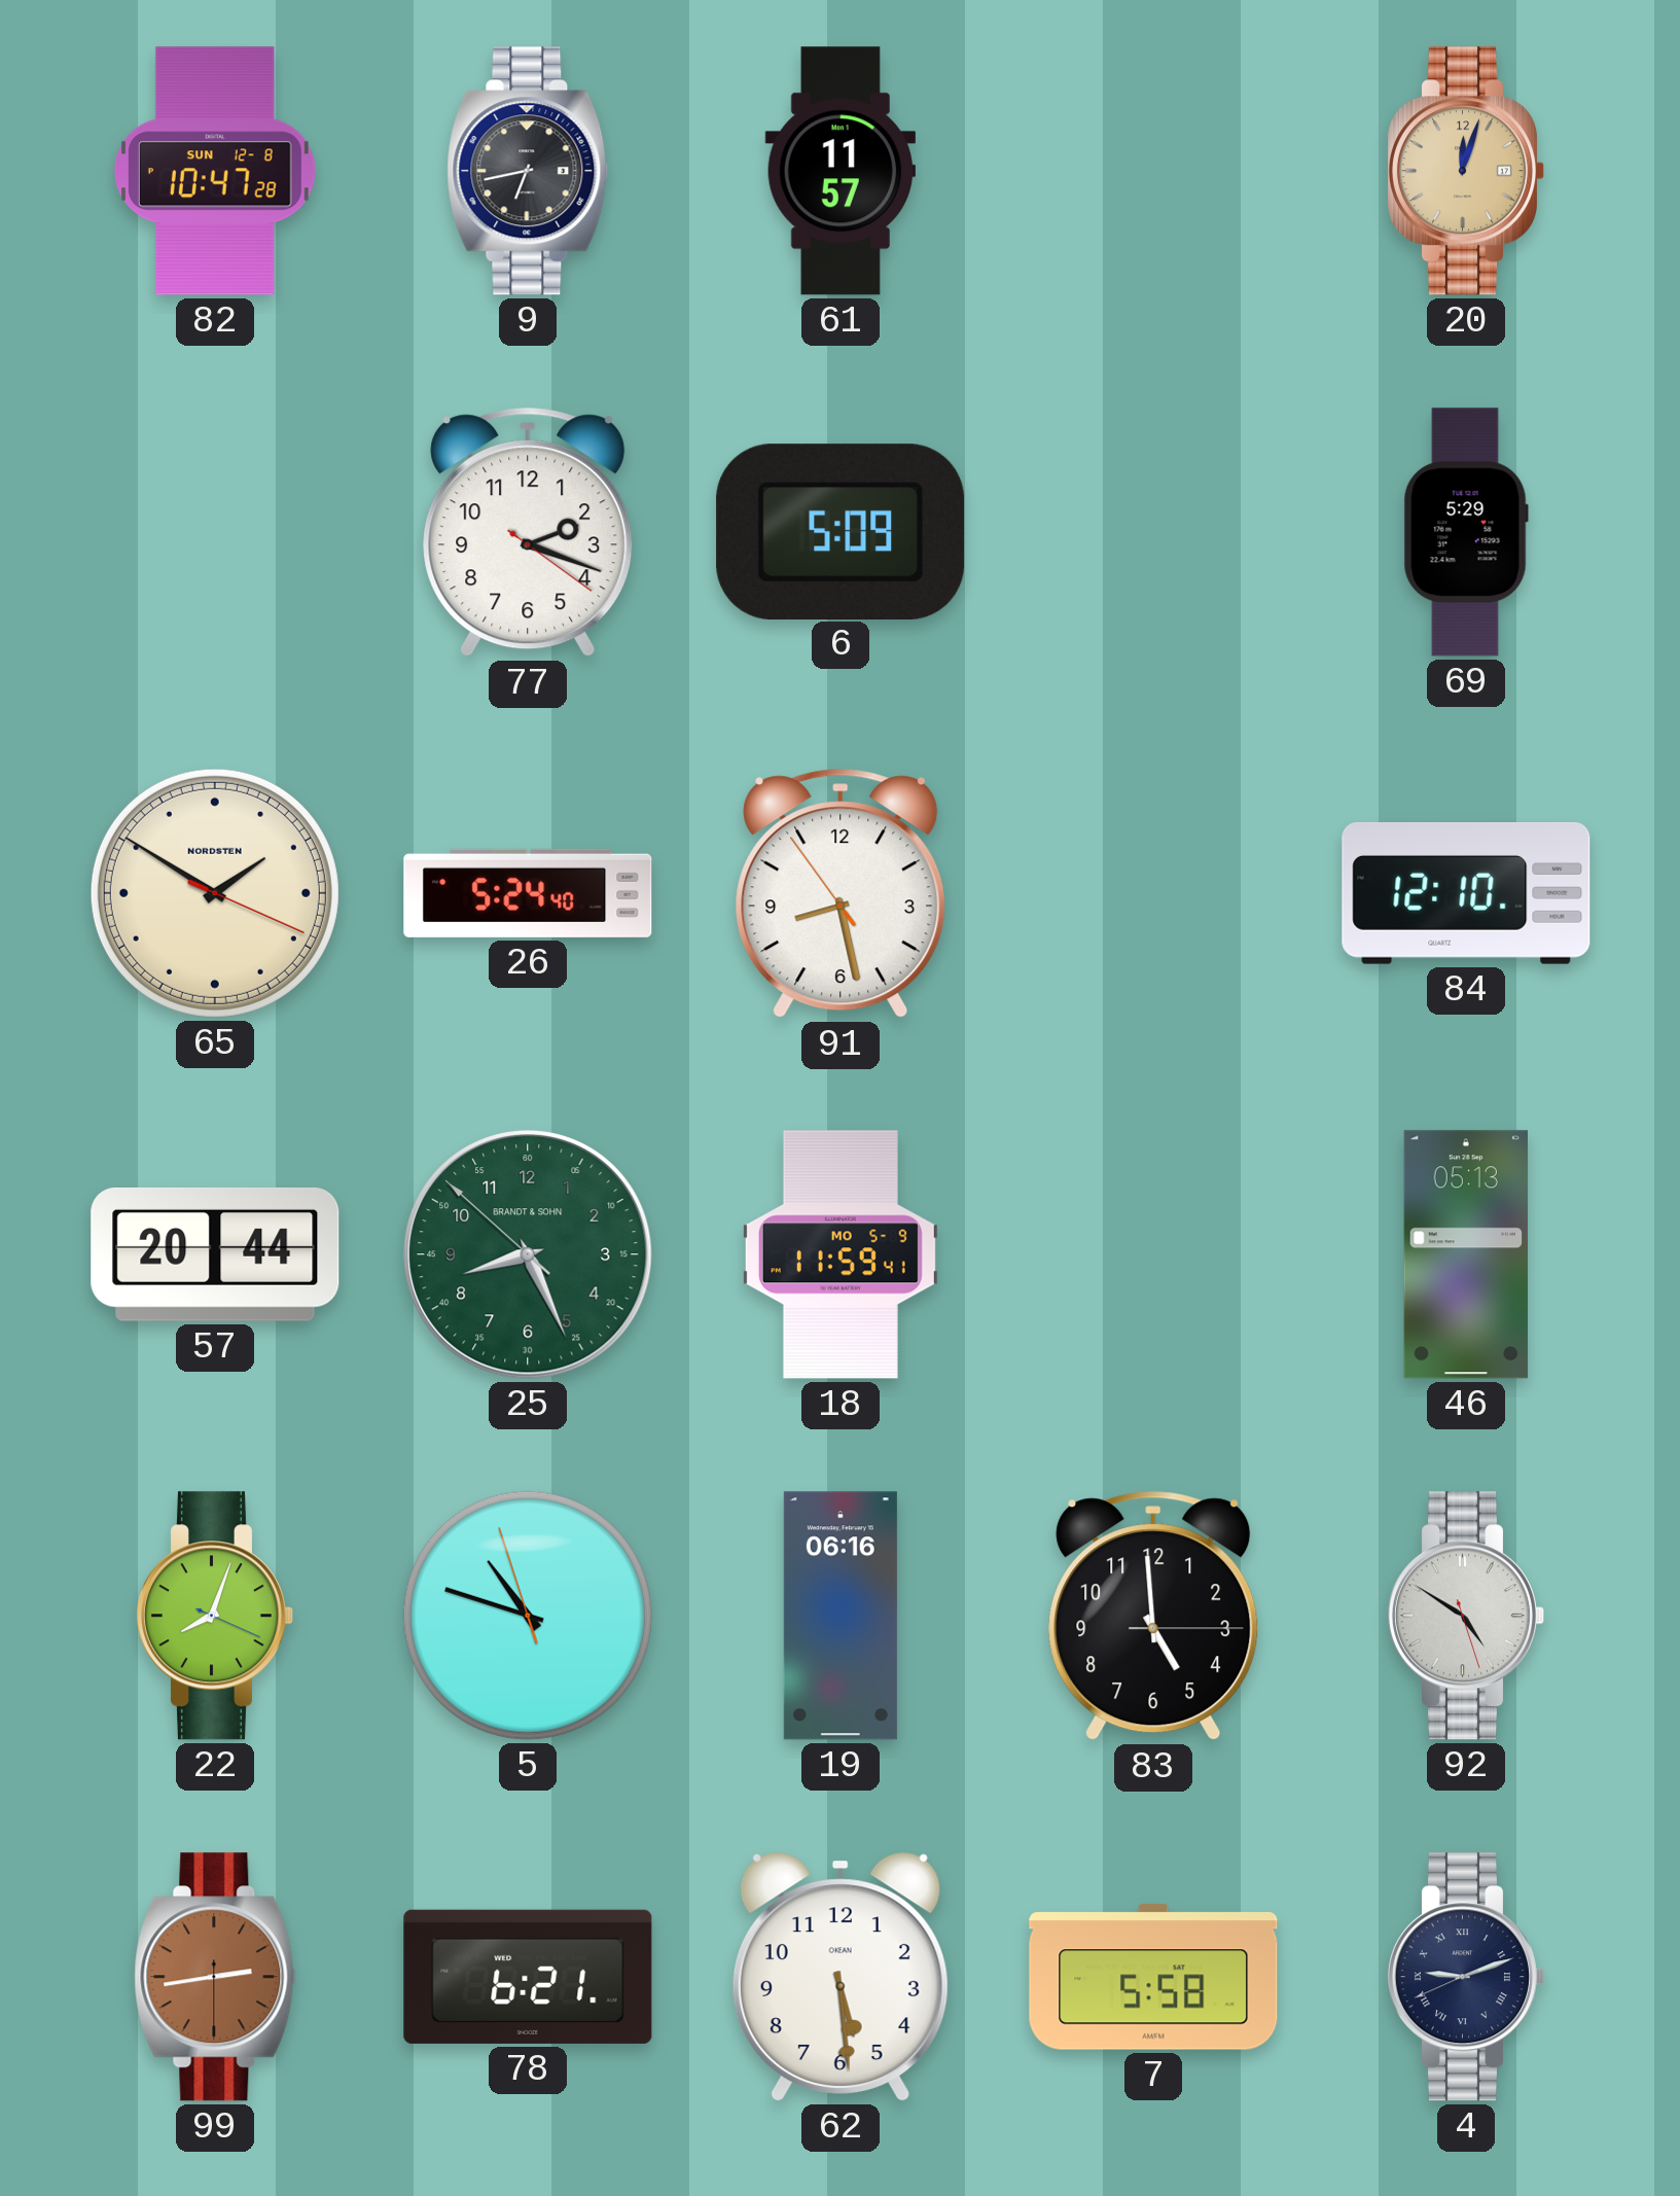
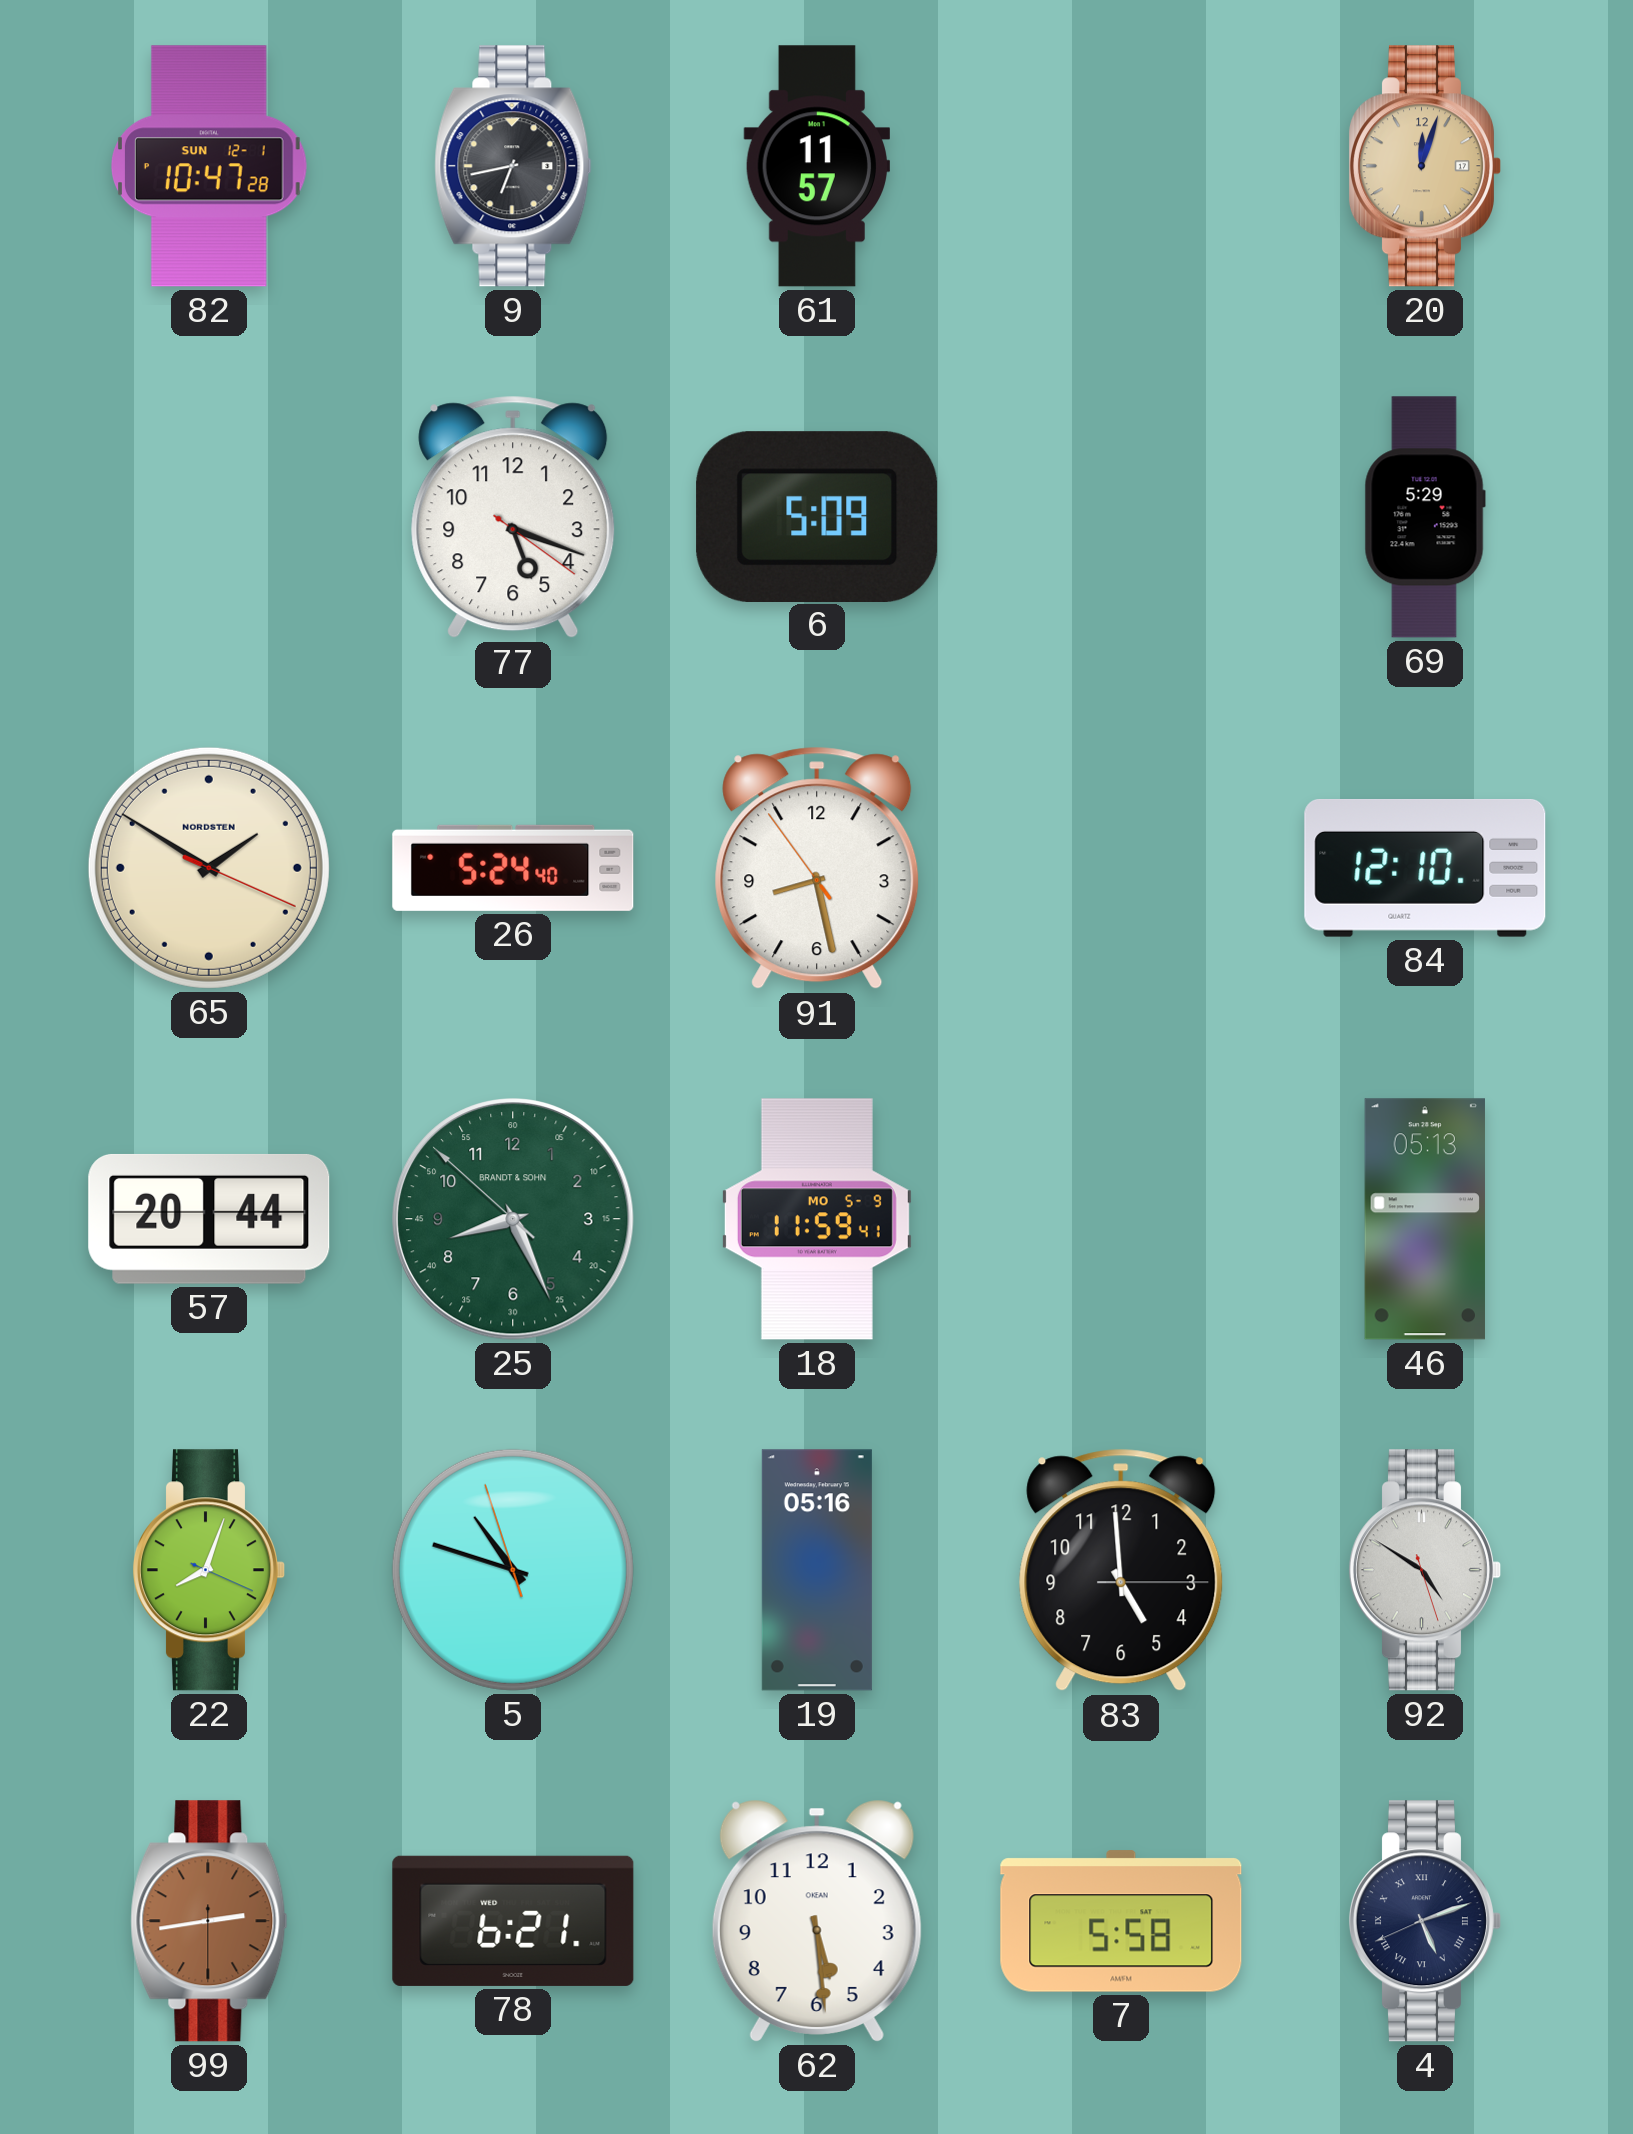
82 date: SUN 12-8 -> SUN 12-1
77: 2:18 -> 5:18
19: 06:16 -> 05:16
4: 9:11 -> 5:11
